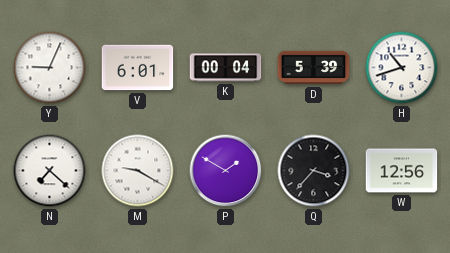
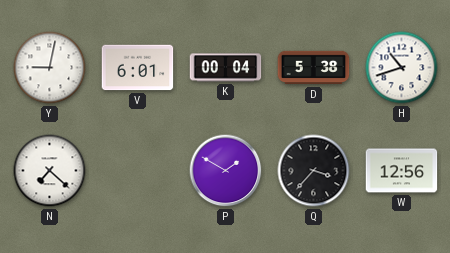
Y: 9:04 -> 9:02
D: 5:39 -> 5:38
M: 9:20 -> none
